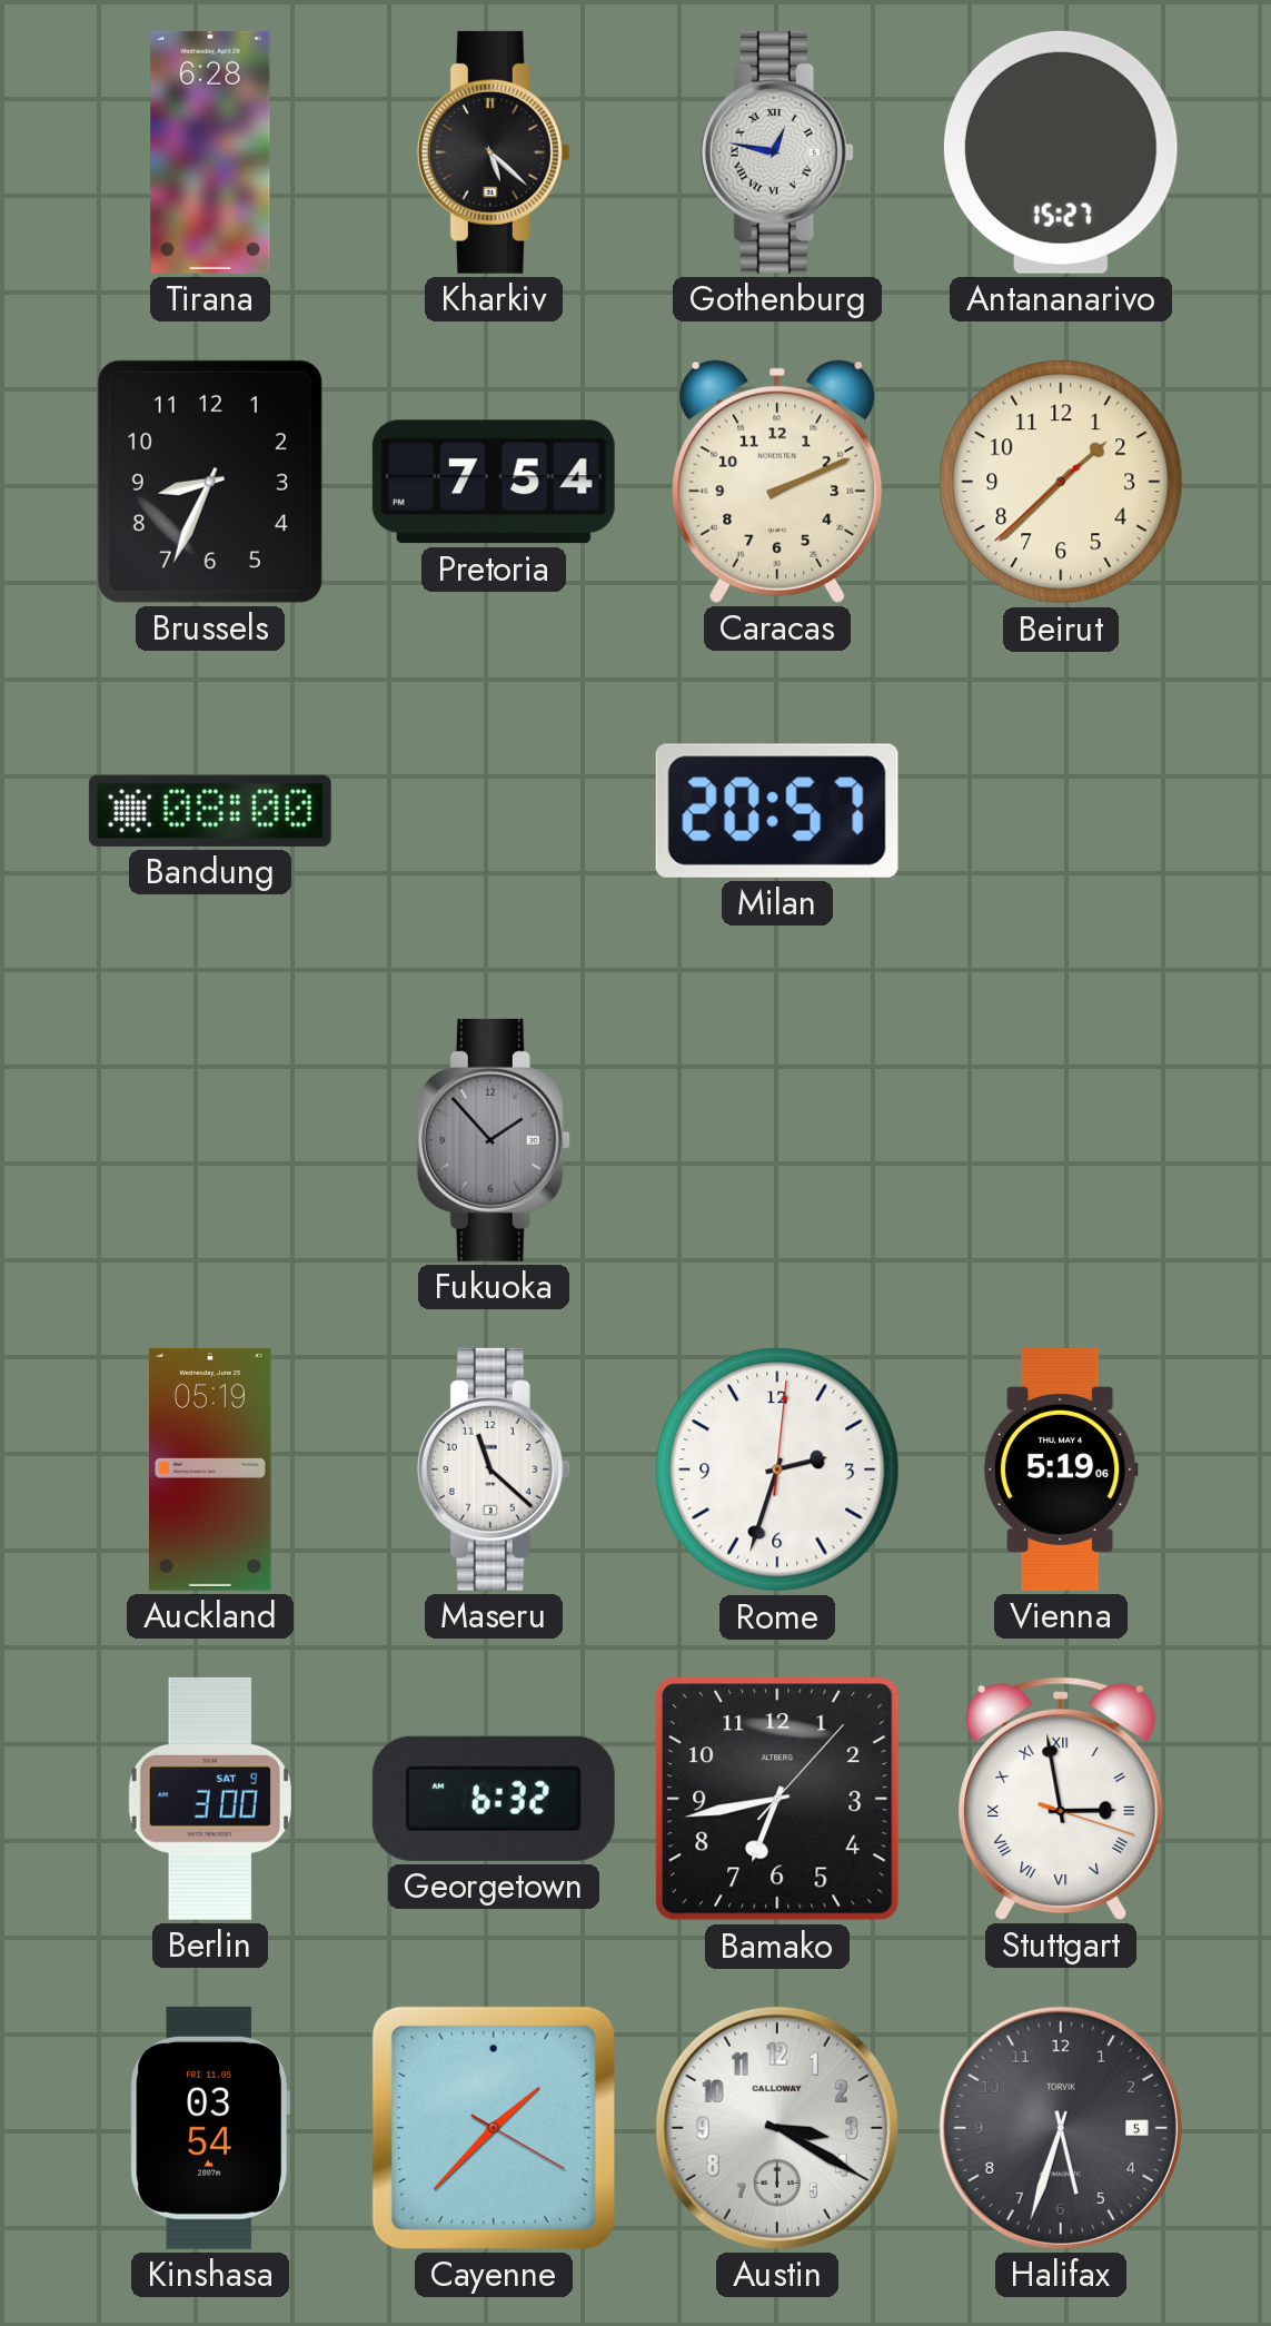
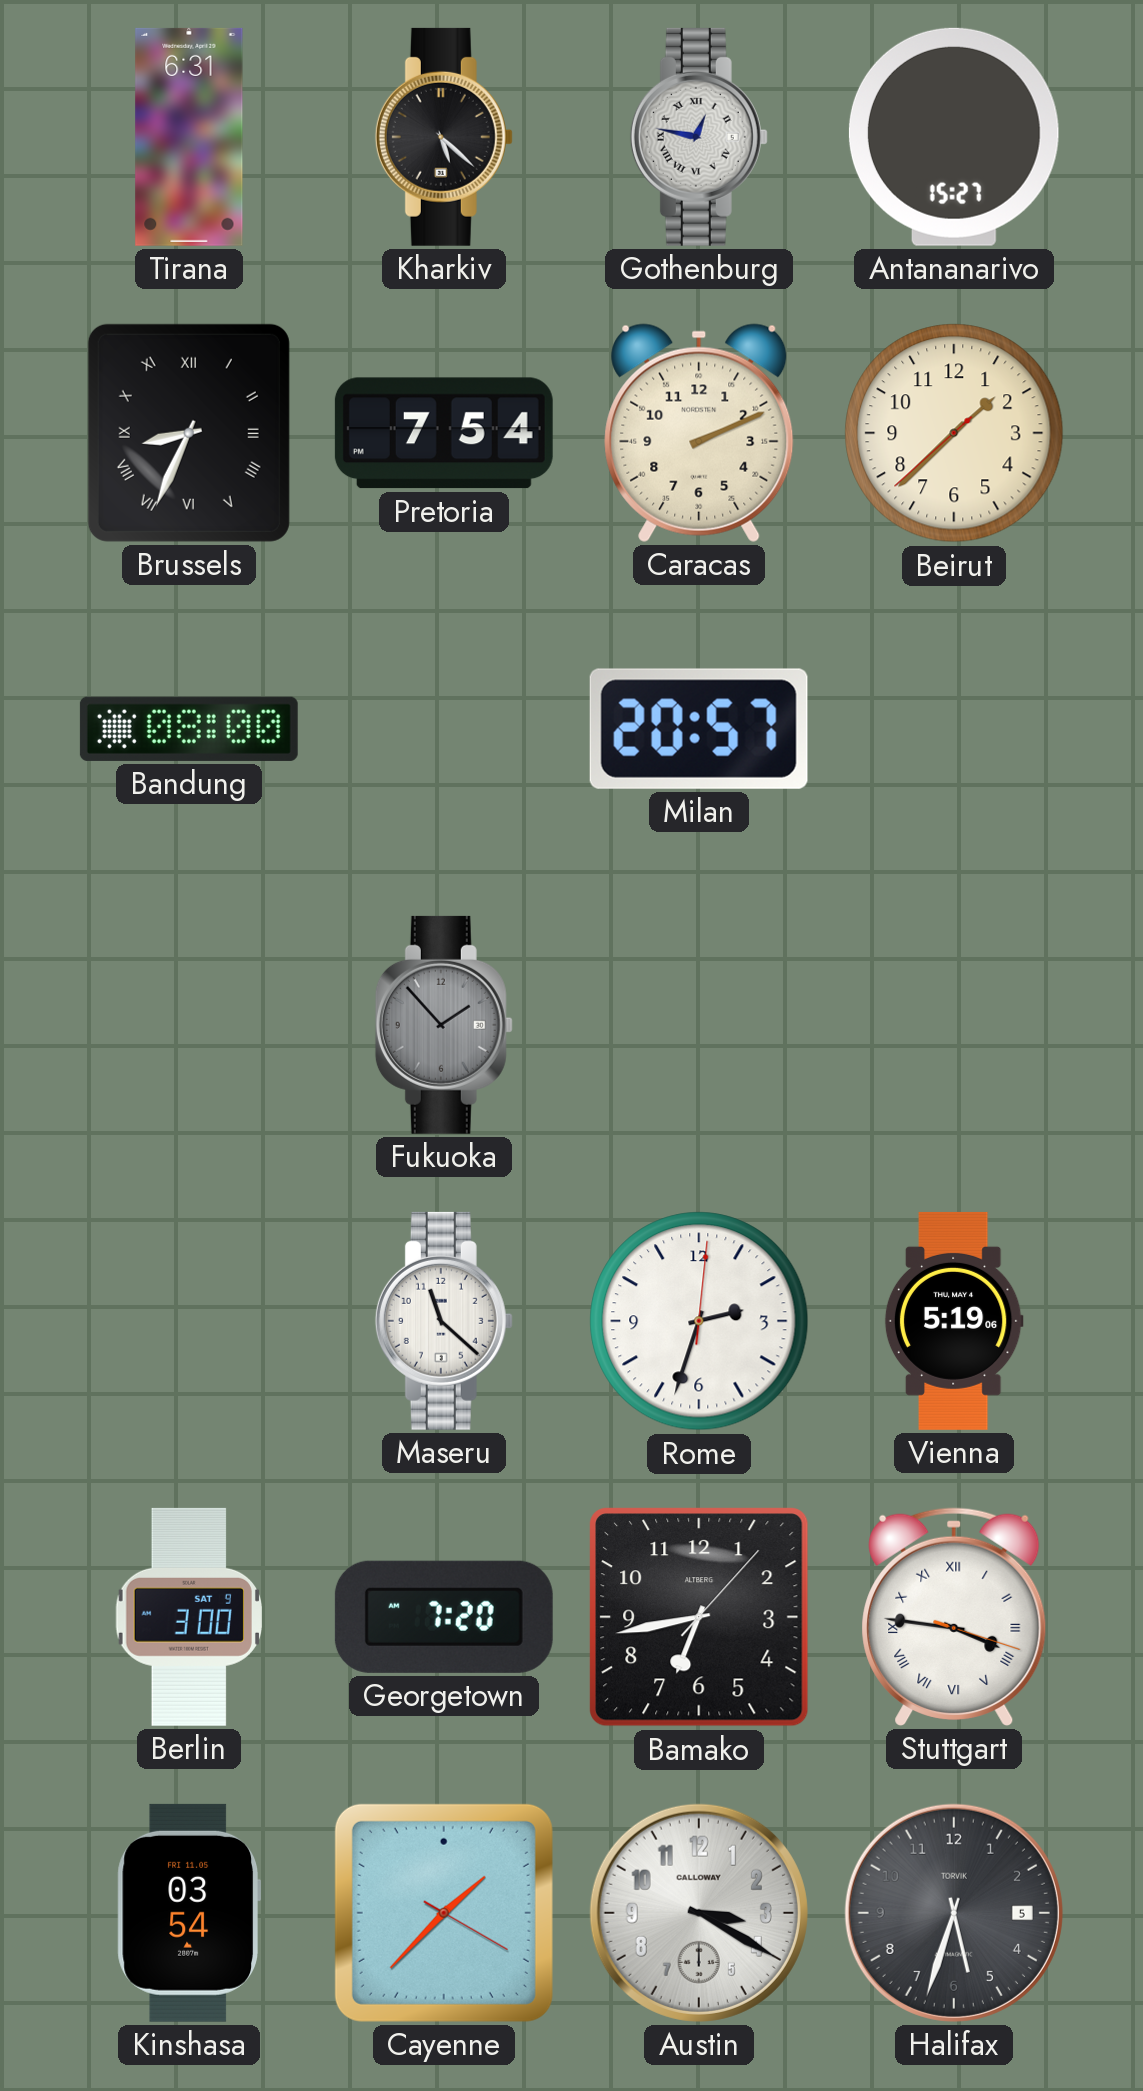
Tirana: 6:28 -> 6:31
Brussels numerals: Arabic -> Roman
Auckland: 05:19 -> none
Georgetown: 6:32 -> 7:20
Stuttgart: 2:58 -> 3:46
